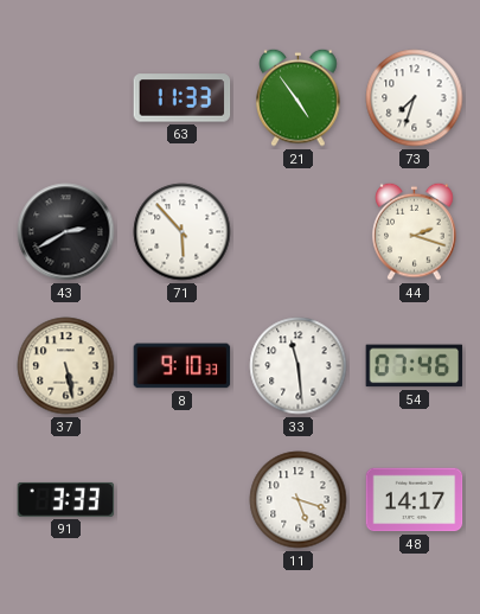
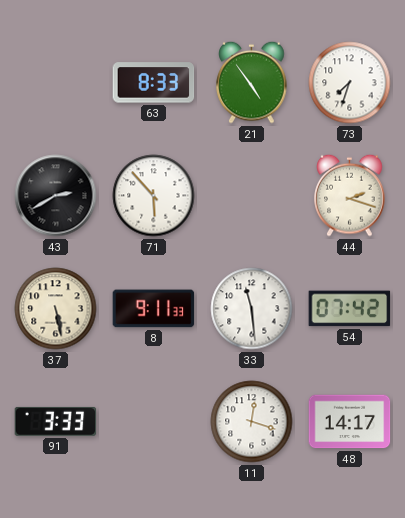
63: 11:33 -> 8:33
8: 9:10 -> 9:11
54: 07:46 -> 07:42
11: 5:18 -> 12:18
